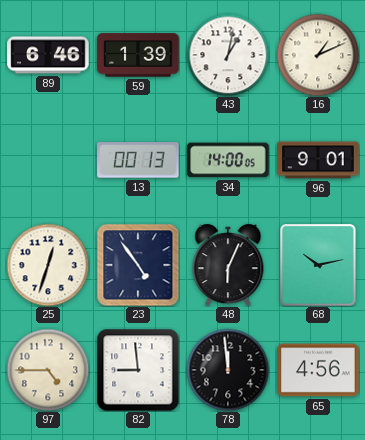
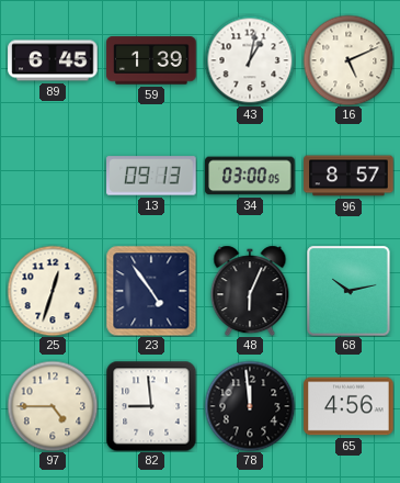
89: 6:46 -> 6:45
16: 1:11 -> 5:11
13: 00:13 -> 09:13
34: 14:00 -> 03:00
96: 9:01 -> 8:57
